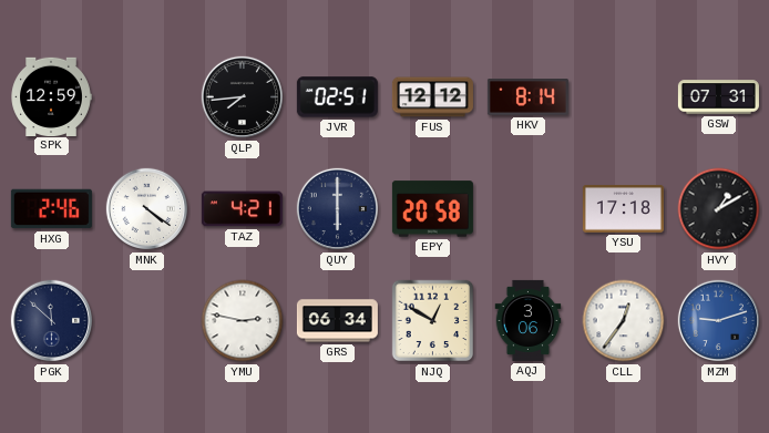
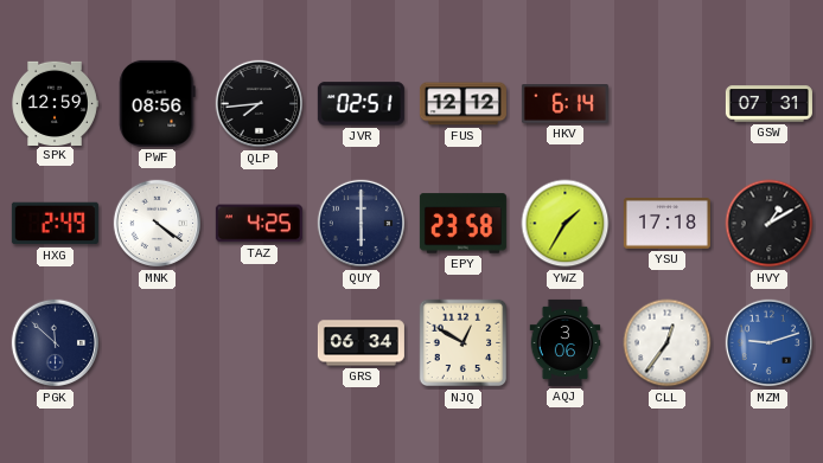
PWF: none -> 08:56
HKV: 8:14 -> 6:14
HXG: 2:46 -> 2:49
TAZ: 4:21 -> 4:25
EPY: 20:58 -> 23:58
YWZ: none -> 1:35
YMU: 2:47 -> none
